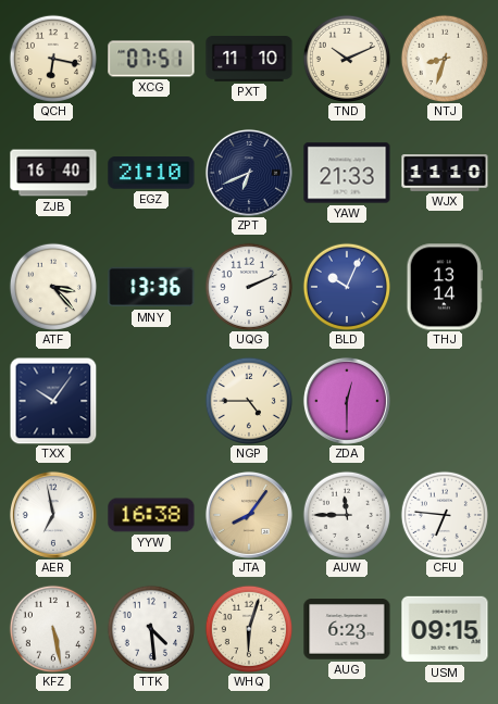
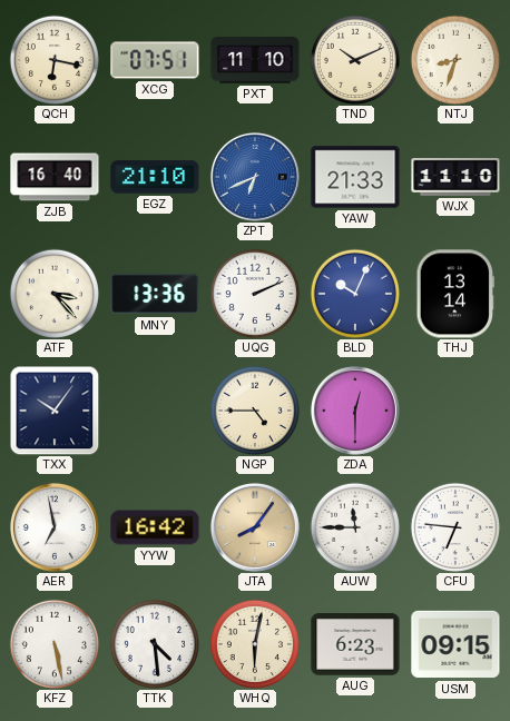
ZPT dial: navy -> blue
YYW: 16:38 -> 16:42
WHQ: 6:03 -> 6:02
